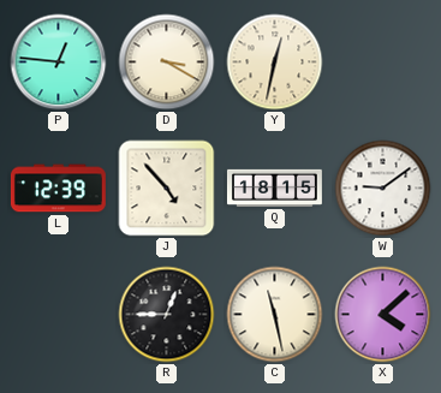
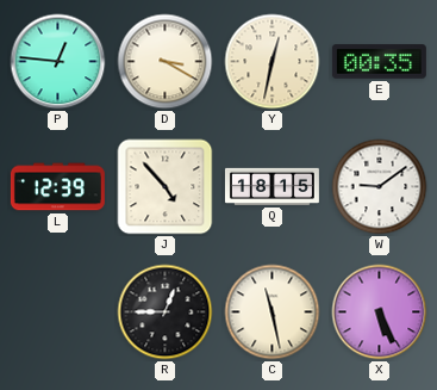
E: none -> 00:35
X: 4:08 -> 5:26
